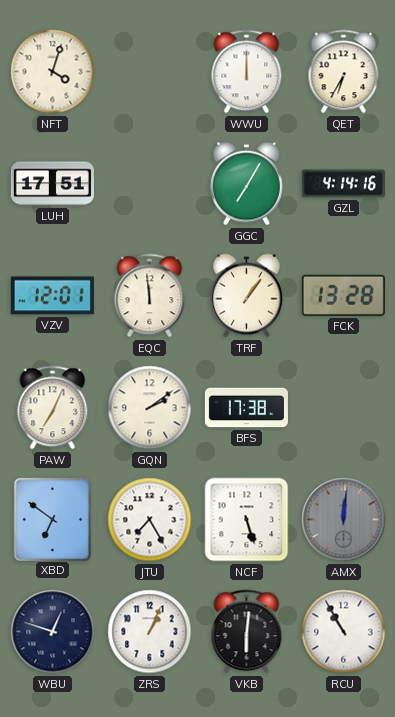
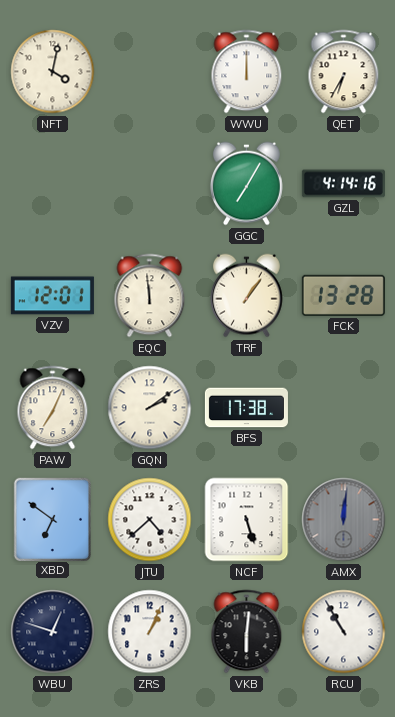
NFT: 4:03 -> 4:02
LUH: 17:51 -> none
JTU: 7:25 -> 4:38
